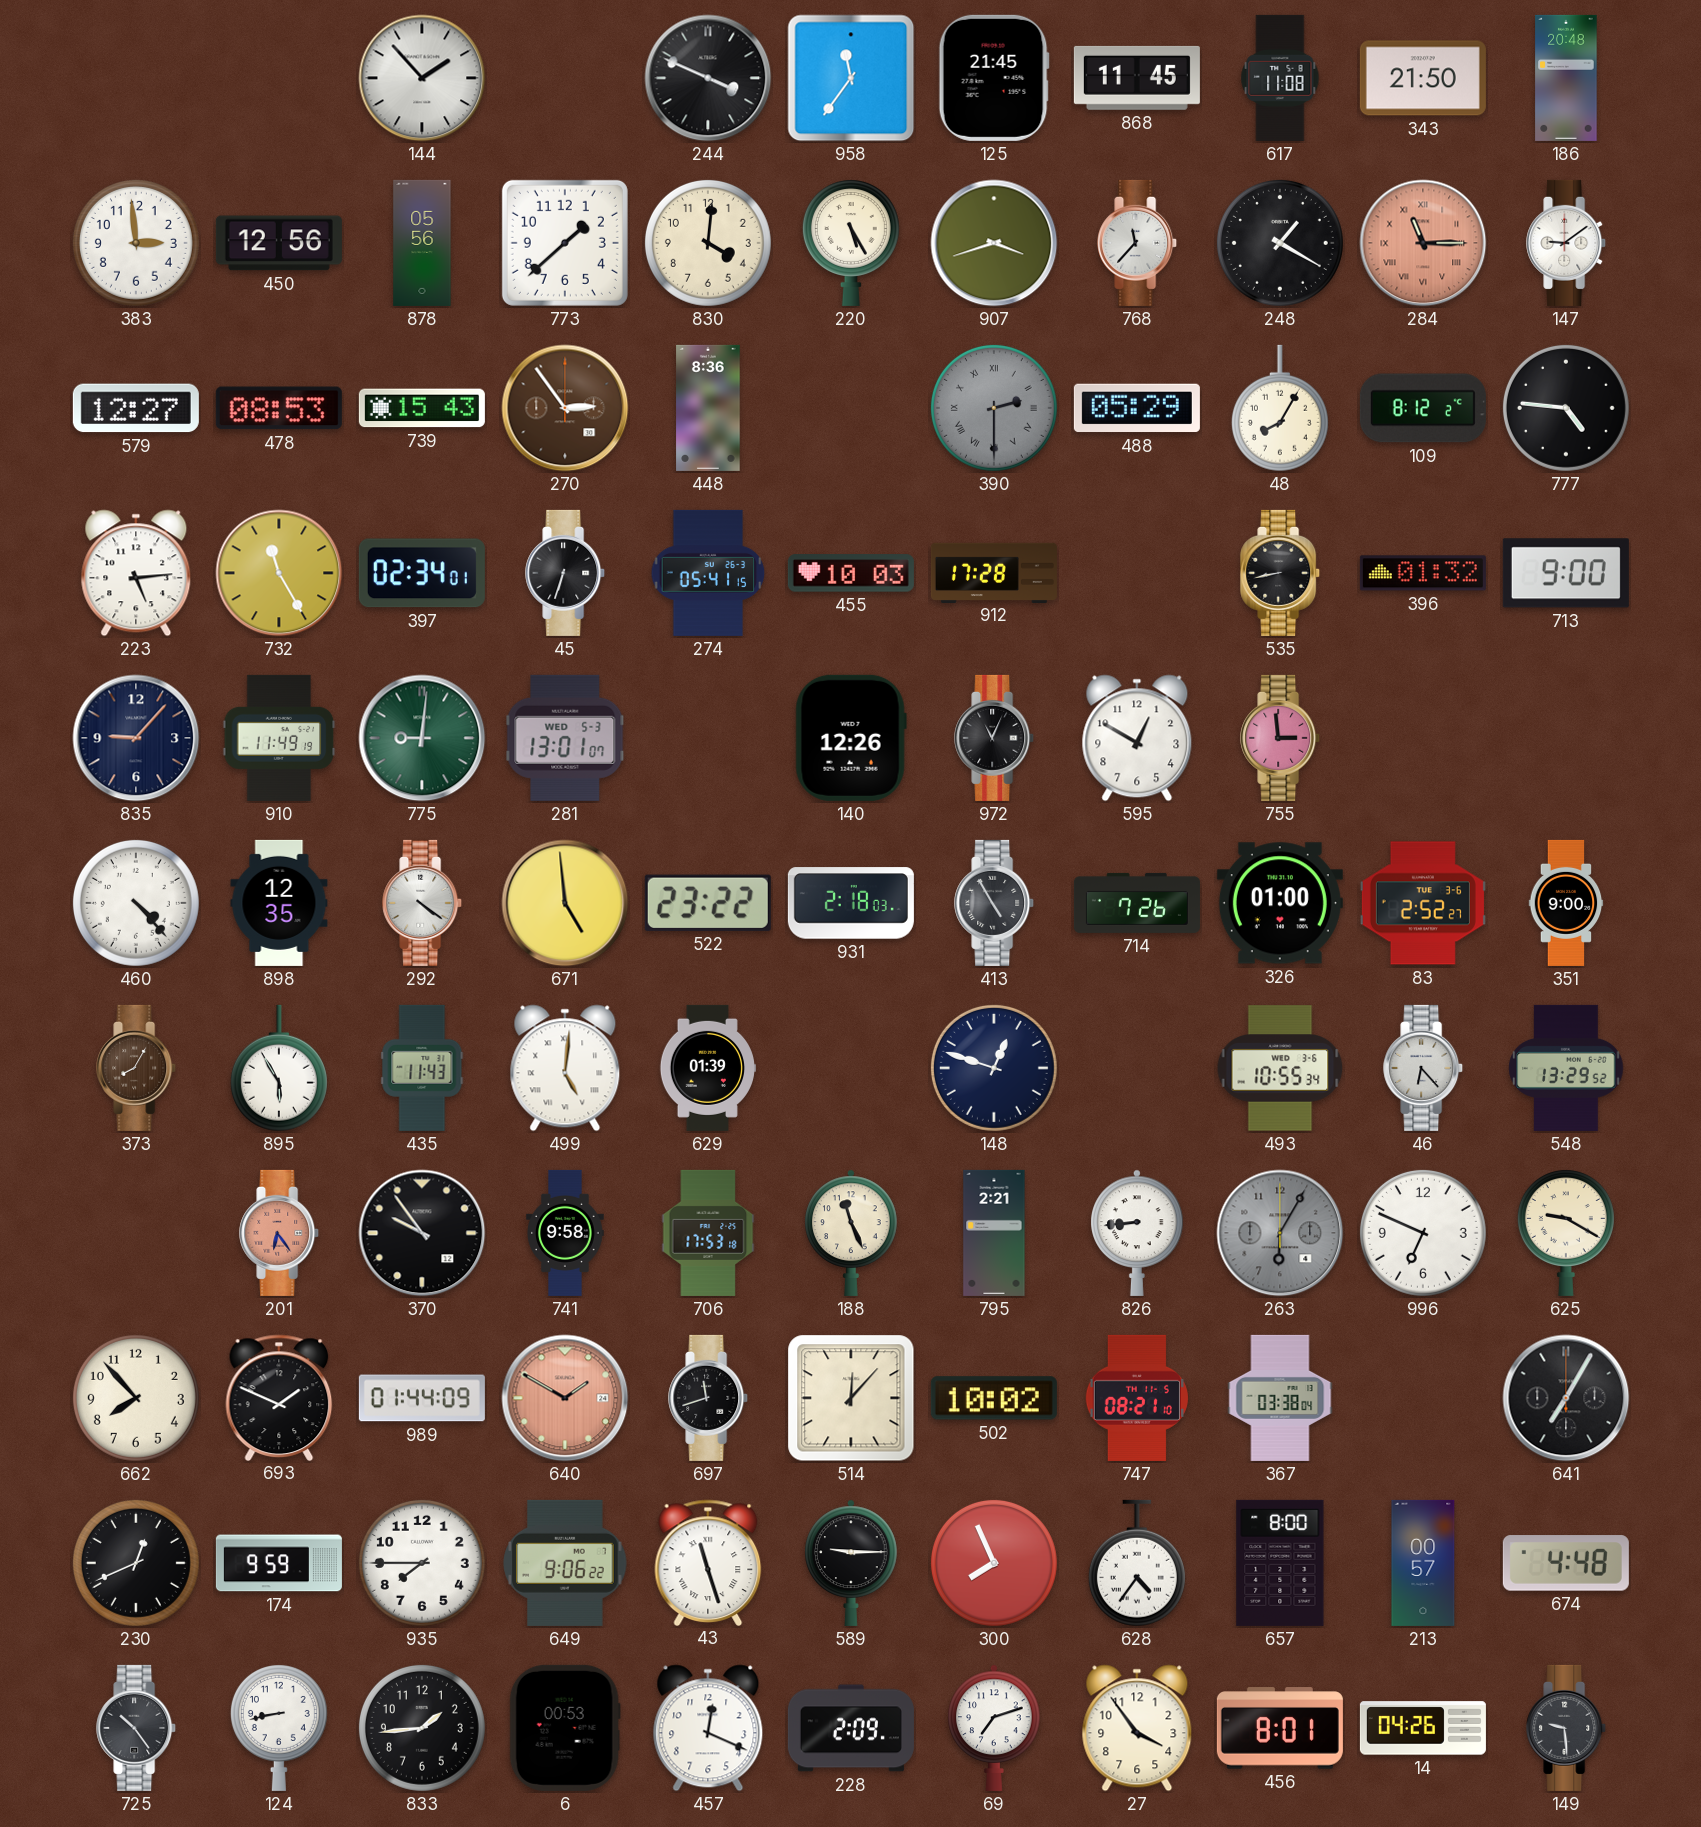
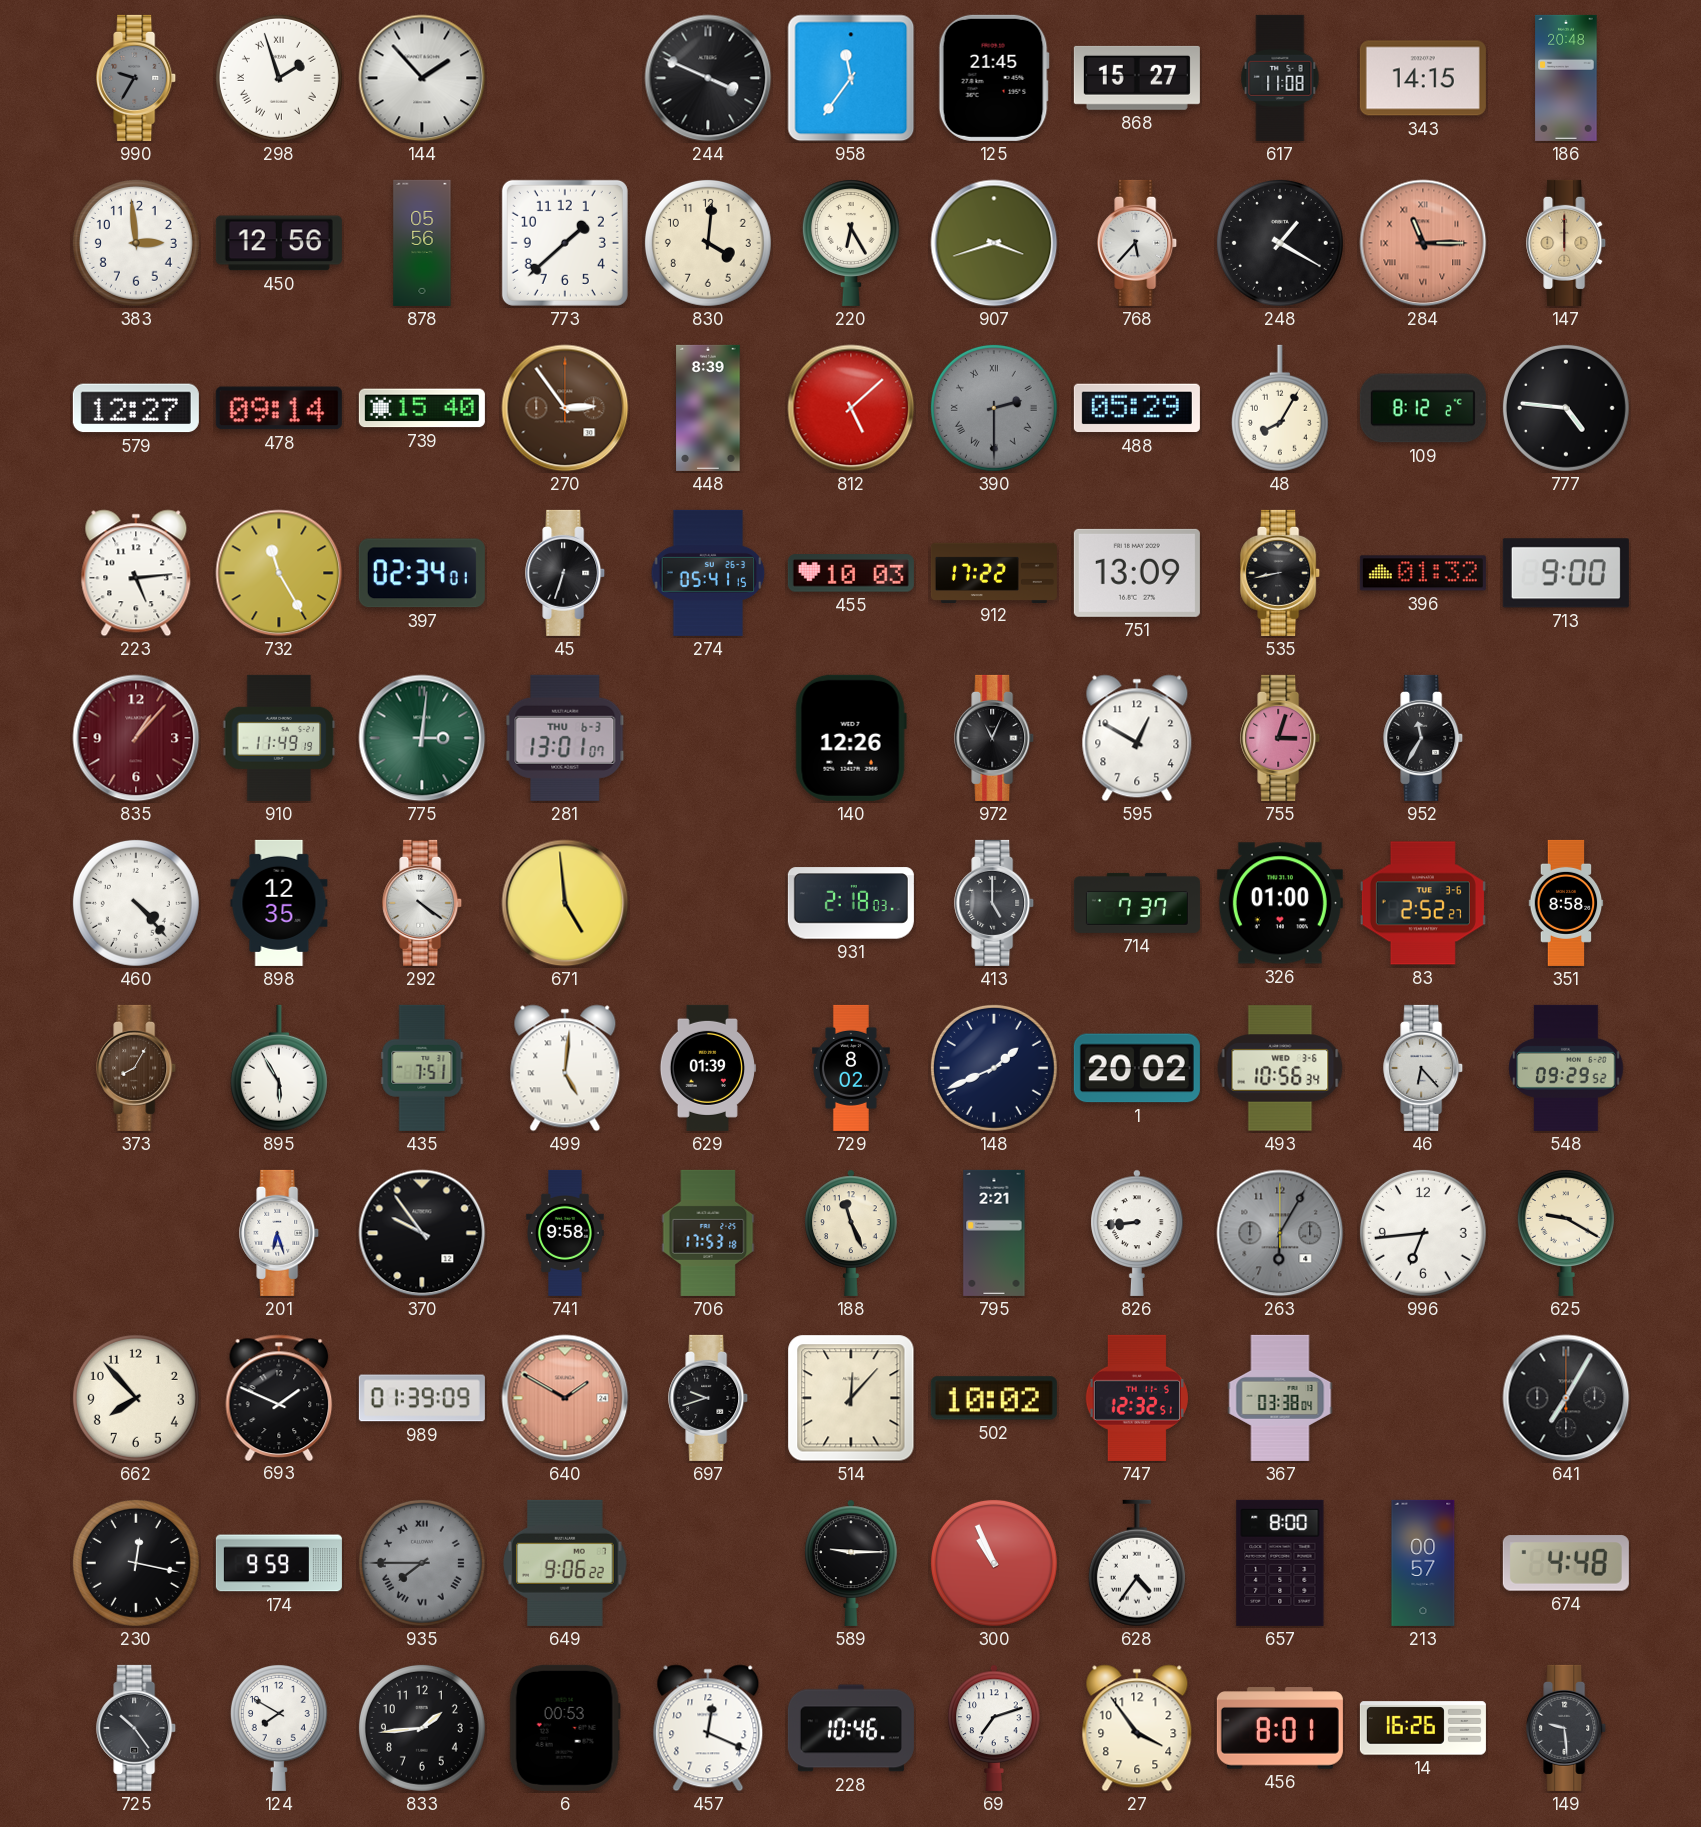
990: none -> 9:35
298: none -> 1:57
868: 11:45 -> 15:27
343: 21:50 -> 14:15
220: 5:25 -> 6:25
768: 11:37 -> 5:37
147: 9:09 -> 12:00
147 dial: white -> champagne
478: 08:53 -> 09:14
739: 15:43 -> 15:40
448: 8:36 -> 8:39
812: none -> 5:08
912: 17:28 -> 17:22
751: none -> 13:09
835: 9:07 -> 1:07
835 dial: navy -> burgundy
775: 9:01 -> 3:01
281 date: WED 5-3 -> THU 6-3
755: 2:59 -> 3:03
952: none -> 11:35
522: 23:22 -> none
413: 4:55 -> 5:00
714: 7:26 -> 7:37
351: 9:00 -> 8:58
435: 11:43 -> 7:51
729: none -> 8:02
148: 12:48 -> 1:41
1: none -> 20:02
493: 10:55 -> 10:56
548: 13:29 -> 09:29
201: 6:24 -> 6:27
201 dial: salmon -> white
996: 6:49 -> 6:44
989: 01:44 -> 01:39
697: 11:42 -> 9:42
747: 08:21 -> 12:32
230: 12:41 -> 12:17
935 dial: white -> grey
935 numerals: Arabic -> Roman
43: 11:27 -> none
300: 7:56 -> 10:56
124: 8:43 -> 7:50
228: 2:09 -> 10:46
14: 04:26 -> 16:26
